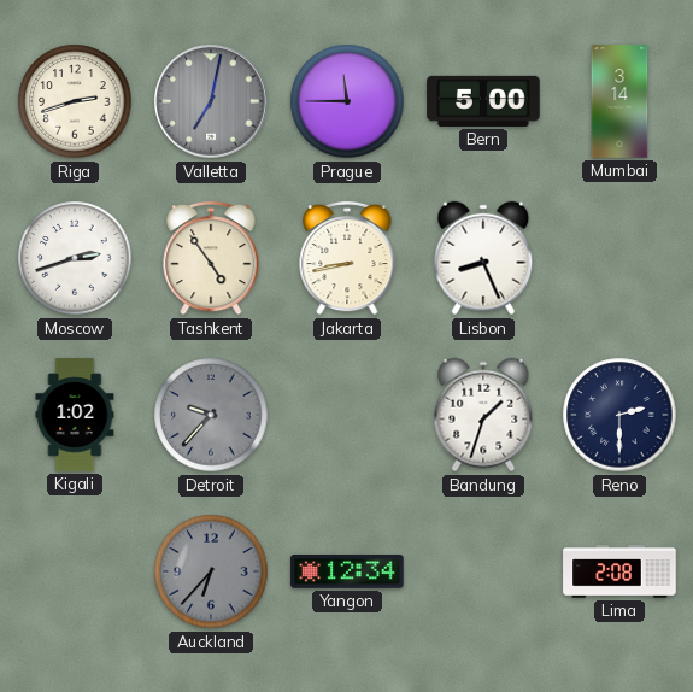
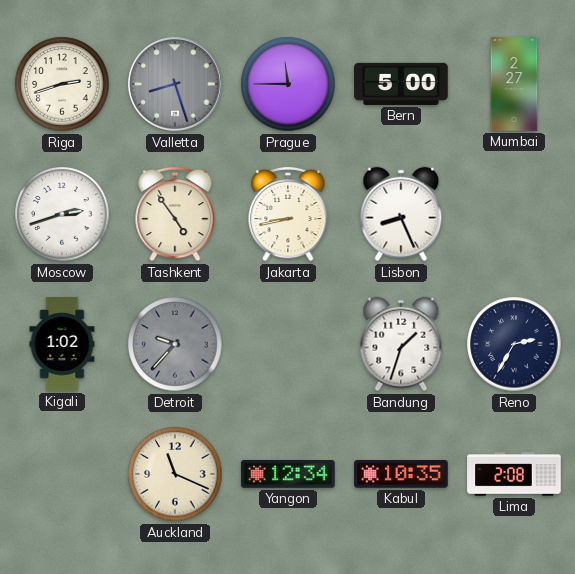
Valletta: 7:02 -> 8:27
Mumbai: 3:14 -> 2:27
Reno: 2:30 -> 2:35
Auckland: 6:37 -> 11:19
Auckland dial: grey -> cream
Kabul: none -> 10:35
